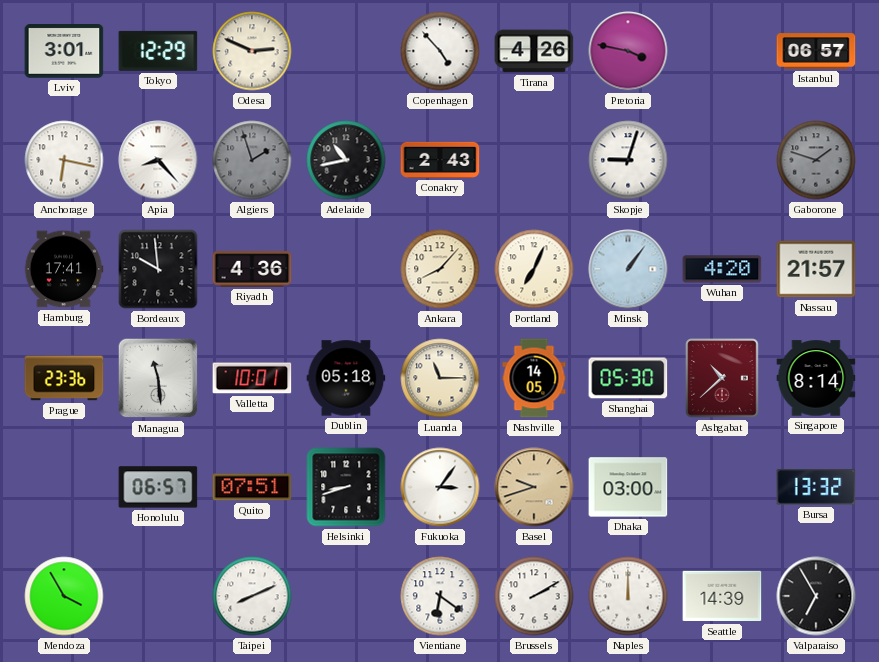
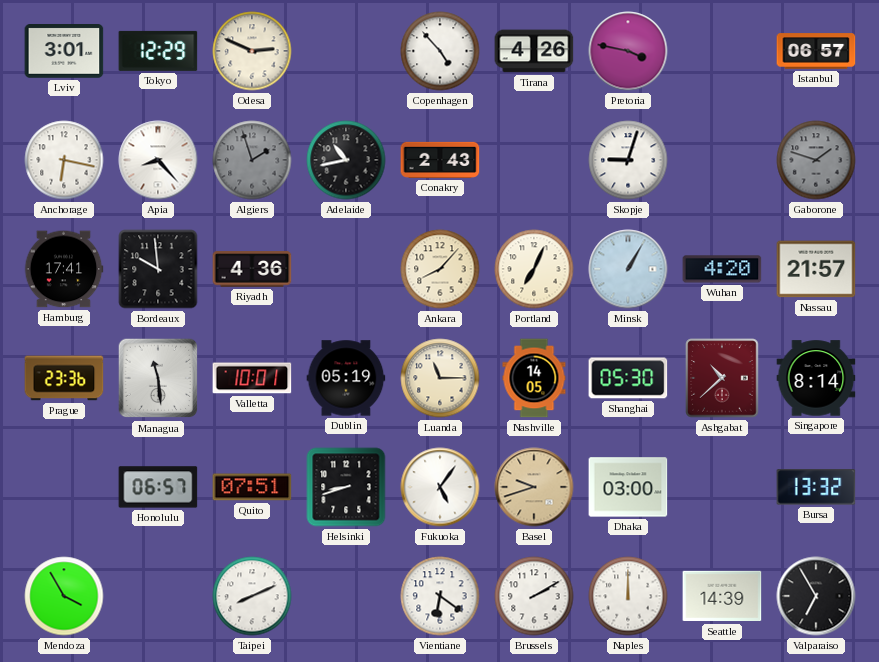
Minsk: 1:06 -> 1:05
Dublin: 05:18 -> 05:19
Fukuoka: 3:06 -> 5:06
